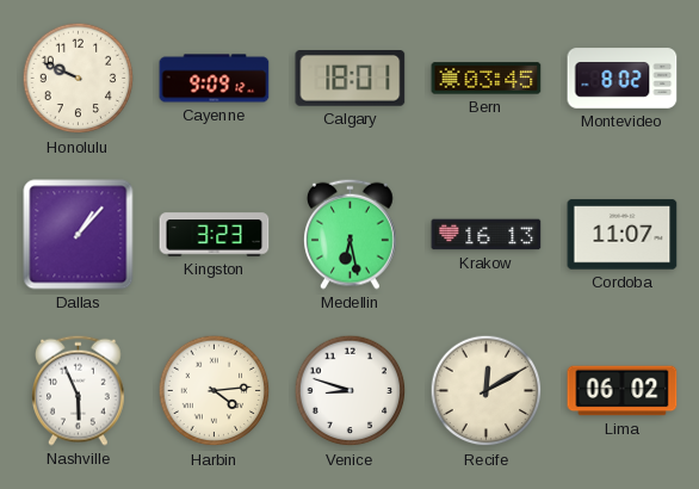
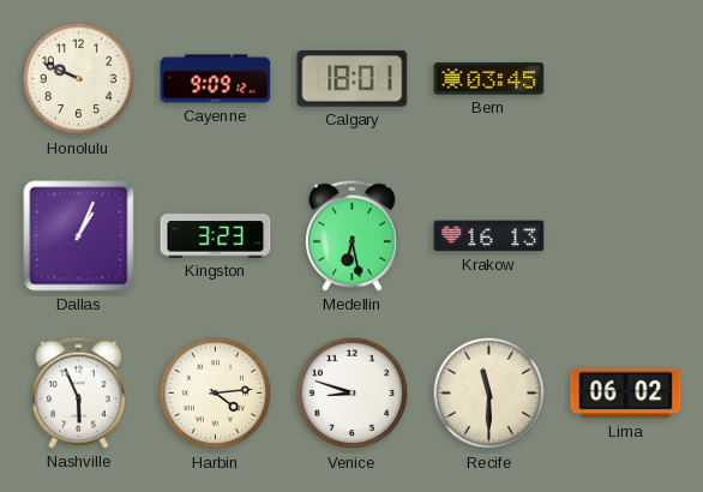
Montevideo: 8:02 -> none
Dallas: 1:07 -> 1:04
Cordoba: 11:07 -> none
Recife: 12:10 -> 11:30
